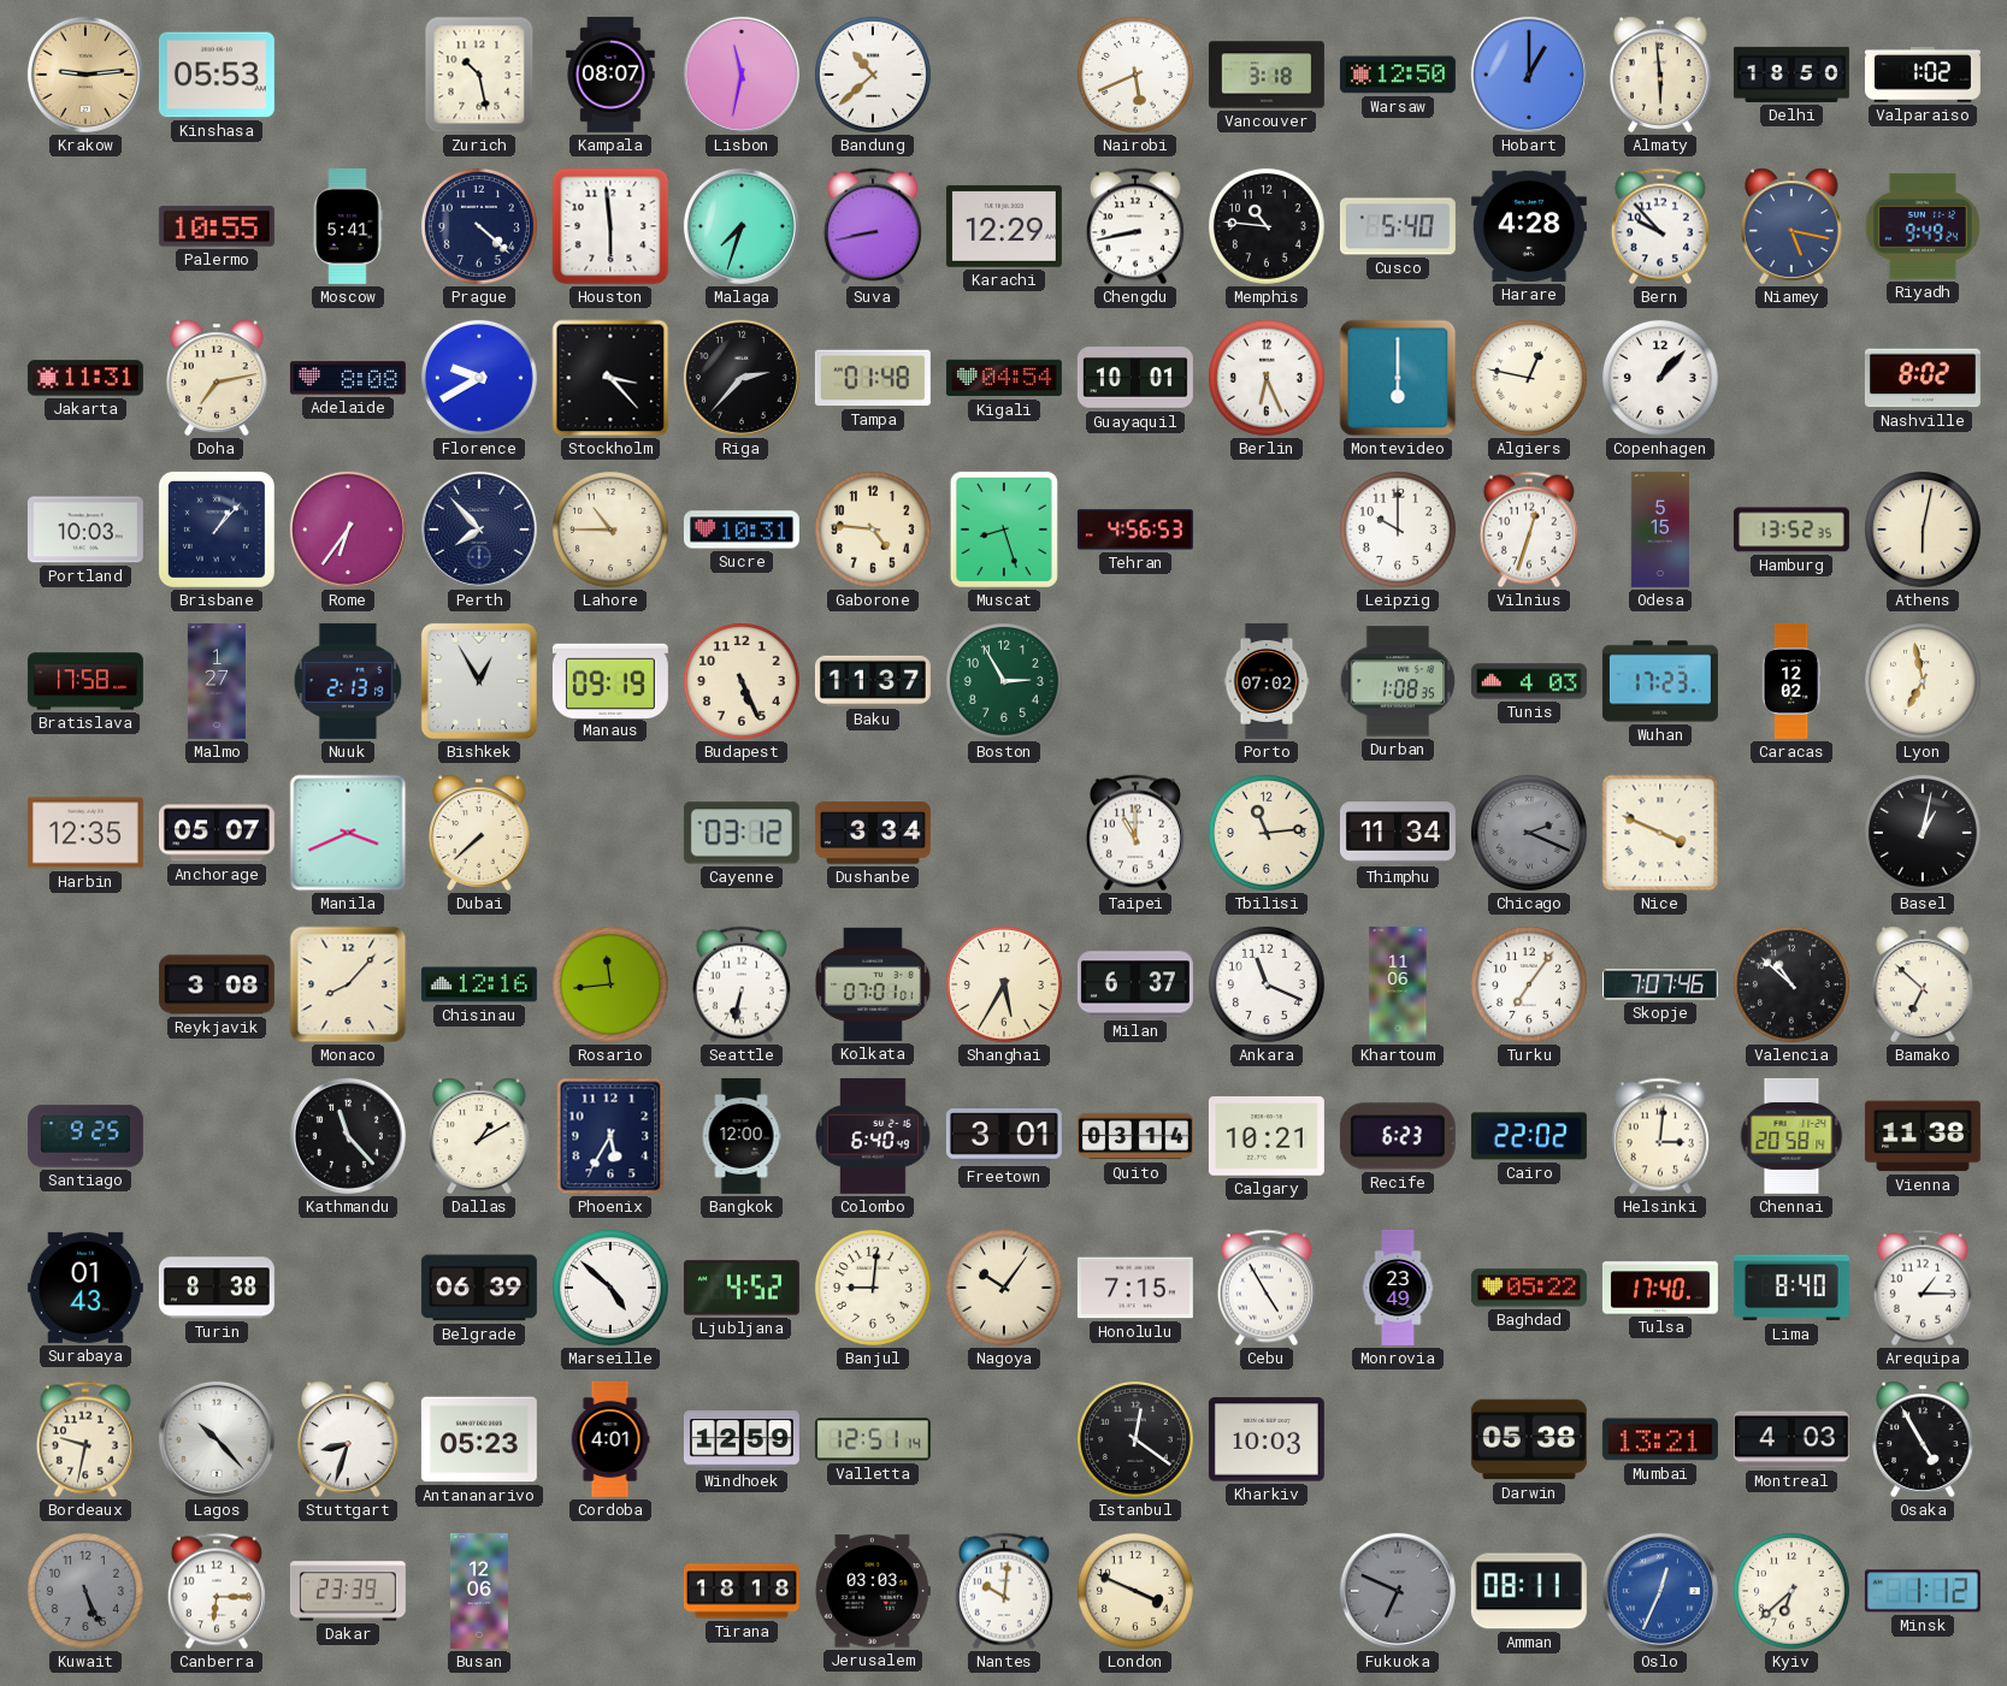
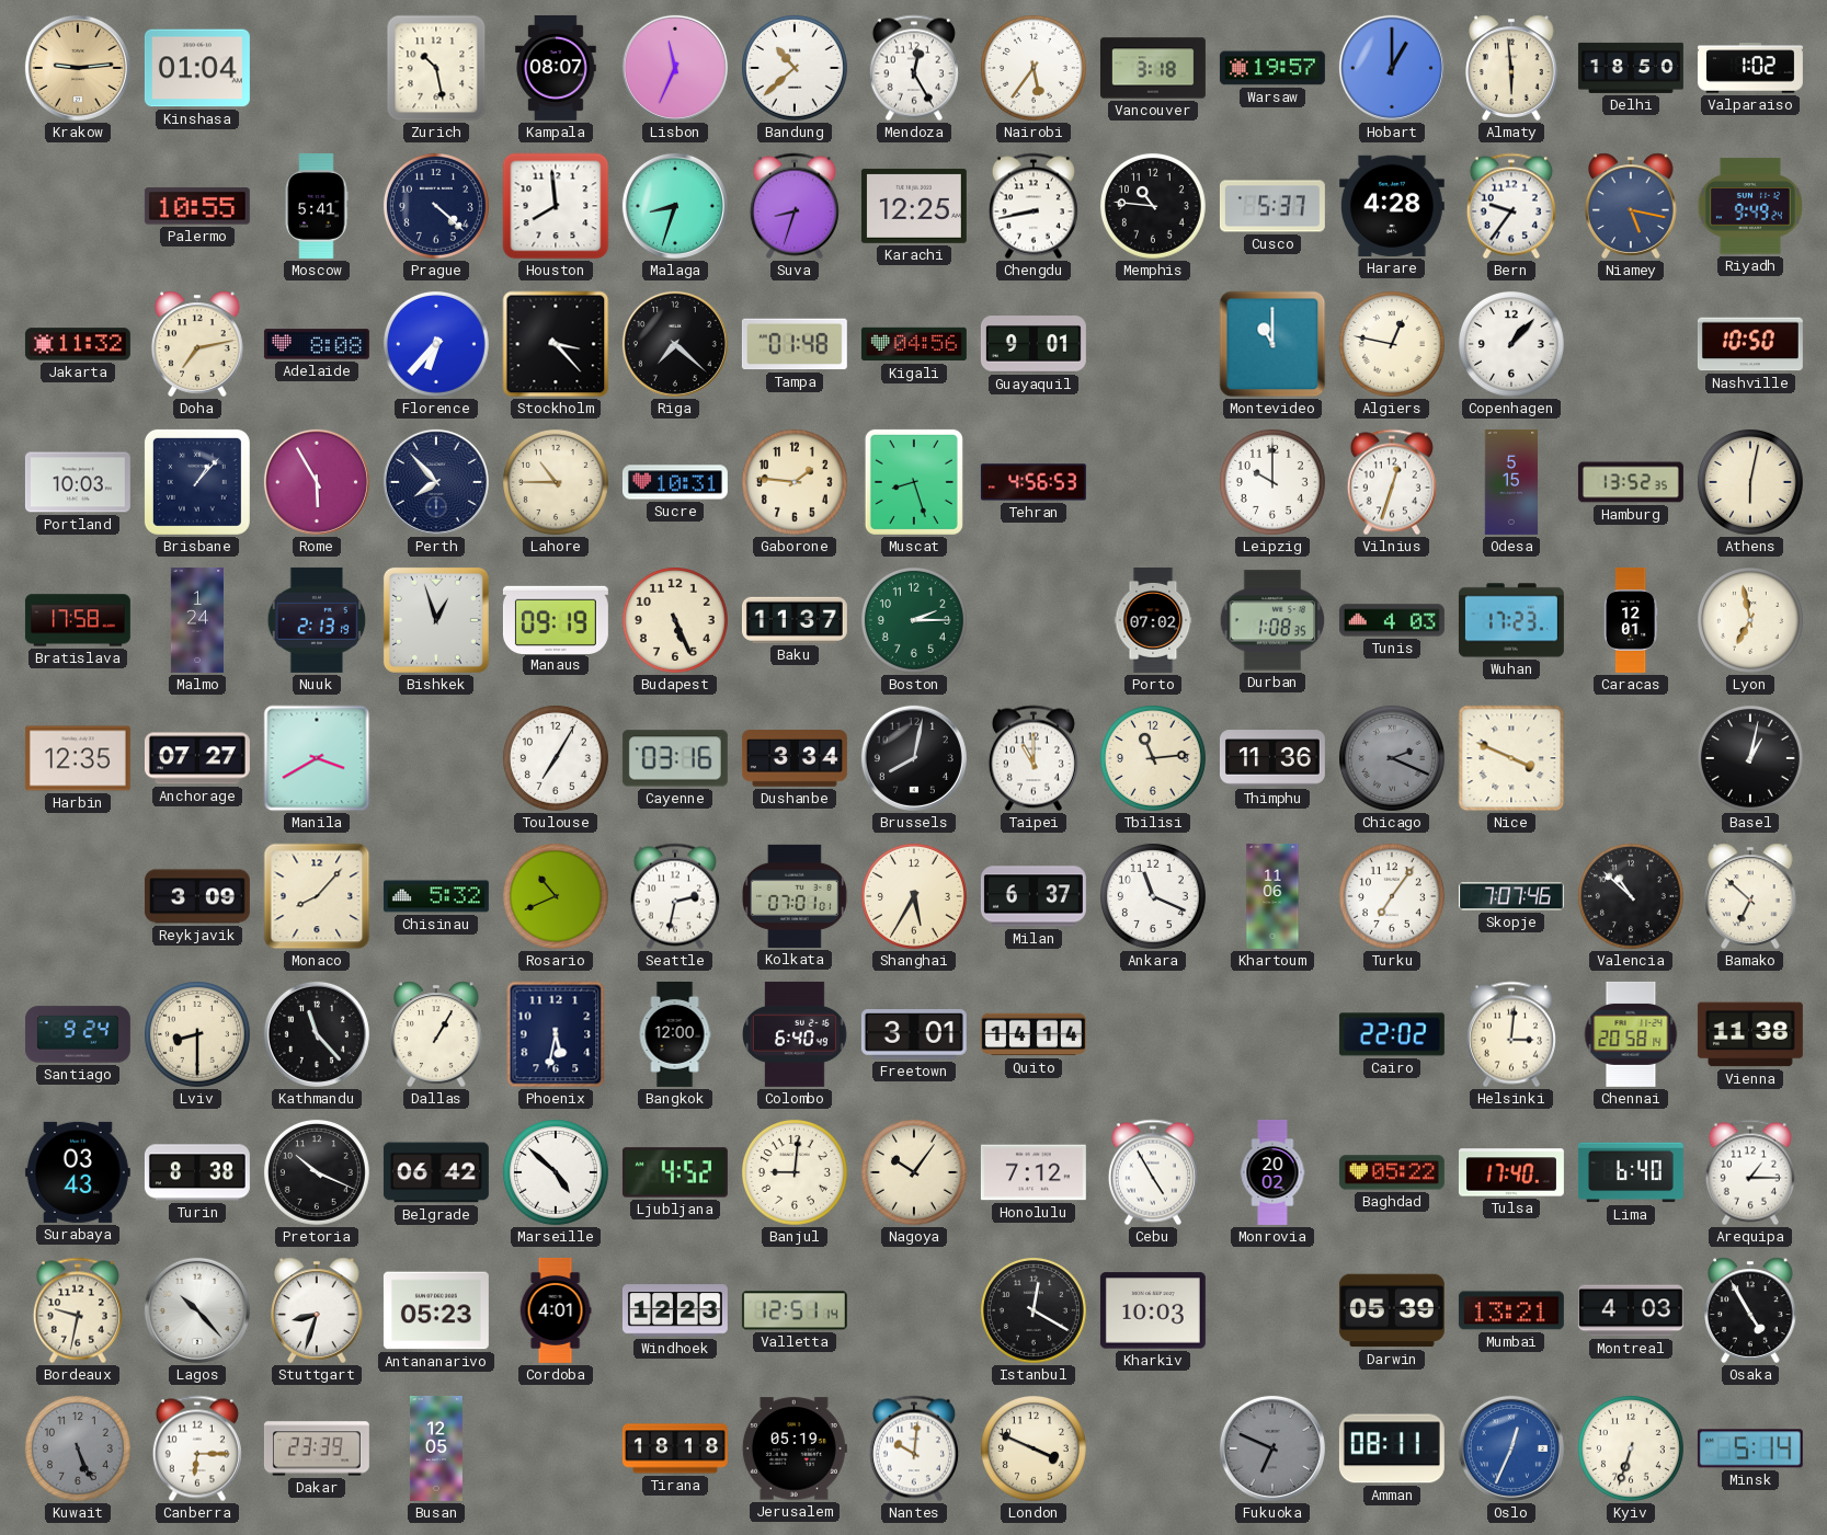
Kinshasa: 05:53 -> 01:04
Lisbon: 11:32 -> 11:34
Mendoza: none -> 12:25
Nairobi: 5:41 -> 5:36
Warsaw: 12:50 -> 19:57
Houston: 5:59 -> 7:59
Malaga: 7:33 -> 8:33
Suva: 8:43 -> 8:33
Karachi: 12:29 -> 12:25
Cusco: 5:40 -> 5:37
Bern: 9:53 -> 9:36
Jakarta: 11:31 -> 11:32
Florence: 9:40 -> 6:37
Riga: 2:37 -> 7:22
Kigali: 04:54 -> 04:56
Guayaquil: 10:01 -> 9:01
Berlin: 6:26 -> none
Montevideo: 6:00 -> 11:00
Nashville: 8:02 -> 10:50
Rome: 6:36 -> 5:55
Gaborone: 4:46 -> 1:46
Malmo: 1:27 -> 1:24
Bishkek: 12:55 -> 12:57
Boston: 2:55 -> 2:15
Caracas: 12:02 -> 12:01
Anchorage: 05:07 -> 07:27
Manila: 3:41 -> 3:40
Dubai: 7:38 -> none
Toulouse: none -> 7:05
Cayenne: 03:12 -> 03:16
Brussels: none -> 8:02
Thimphu: 11:34 -> 11:36
Reykjavik: 3:08 -> 3:09
Chisinau: 12:16 -> 5:32
Rosario: 11:44 -> 10:41
Seattle: 6:32 -> 2:32
Santiago: 9:25 -> 9:24
Lviv: none -> 8:30
Dallas: 1:10 -> 1:05
Phoenix: 5:35 -> 5:32
Quito: 03:14 -> 14:14
Calgary: 10:21 -> none
Recife: 6:23 -> none
Surabaya: 01:43 -> 03:43
Pretoria: none -> 10:19
Belgrade: 06:39 -> 06:42
Honolulu: 7:15 -> 7:12
Monrovia: 23:49 -> 20:02
Lima: 8:40 -> 6:40
Windhoek: 12:59 -> 12:23
Istanbul: 12:21 -> 12:20
Darwin: 05:38 -> 05:39
Busan: 12:06 -> 12:05
Jerusalem: 03:03 -> 05:19
Kyiv: 6:38 -> 6:33
Minsk: 1:12 -> 5:14
